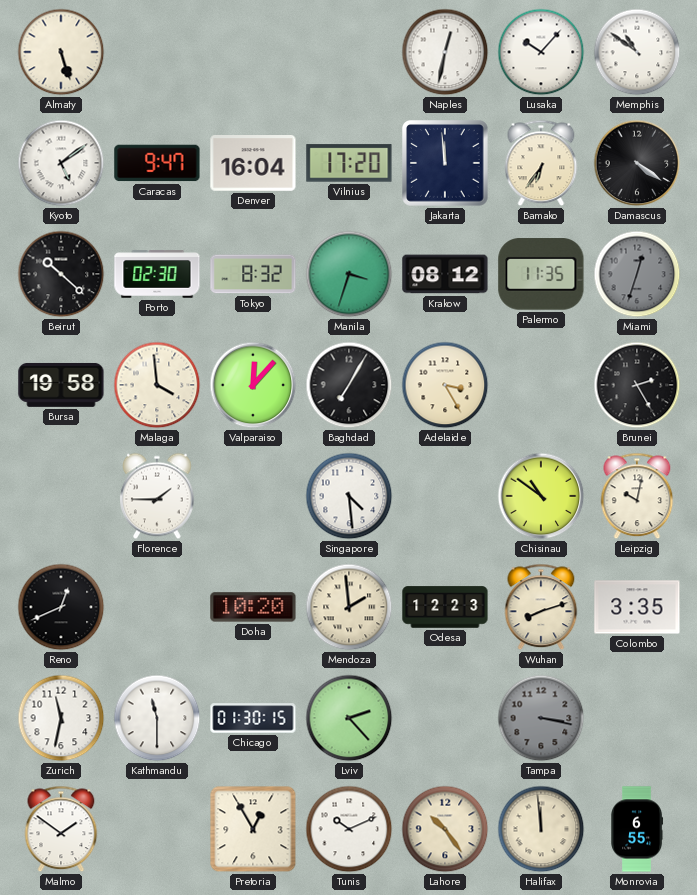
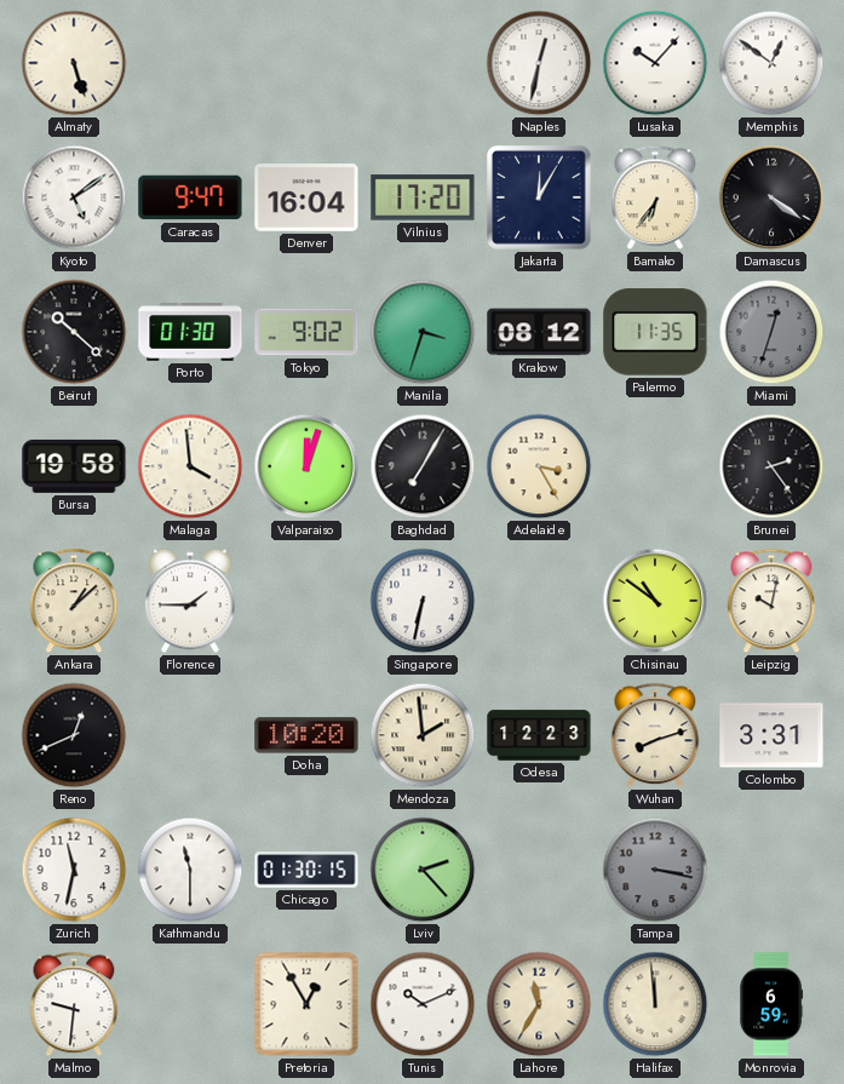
Memphis: 10:51 -> 12:51
Jakarta: 11:59 -> 12:05
Porto: 02:30 -> 01:30
Tokyo: 8:32 -> 9:02
Valparaiso: 12:07 -> 12:03
Brunei: 2:25 -> 2:24
Ankara: none -> 1:08
Singapore: 4:29 -> 6:32
Colombo: 3:35 -> 3:31
Malmo: 1:51 -> 9:31
Lahore: 10:24 -> 11:35
Monrovia: 6:55 -> 6:59
